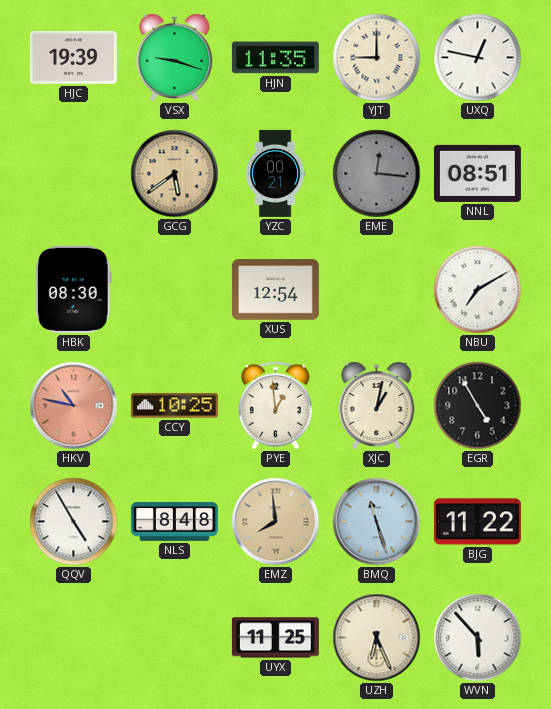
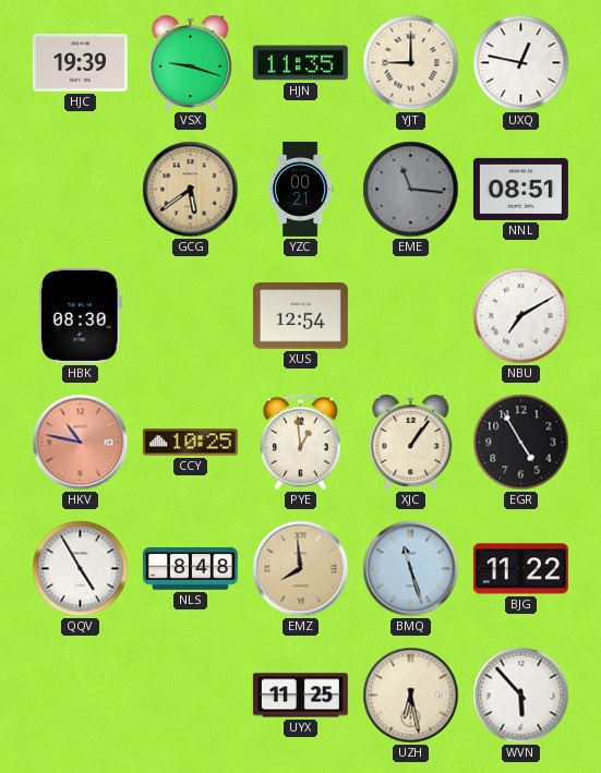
EME: 12:16 -> 11:16
XJC: 1:02 -> 1:06
UZH: 6:26 -> 6:28
